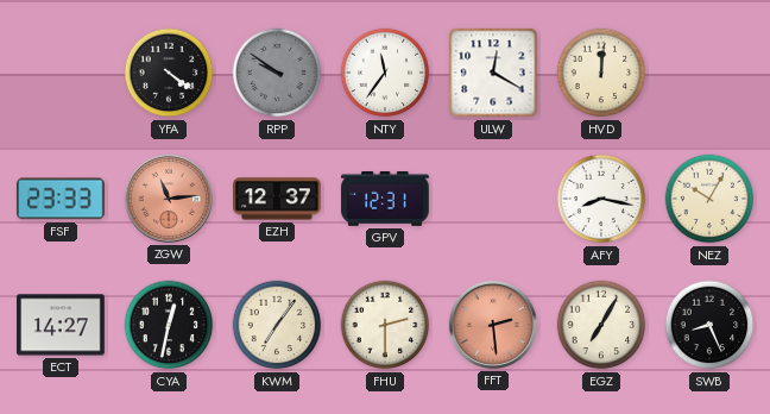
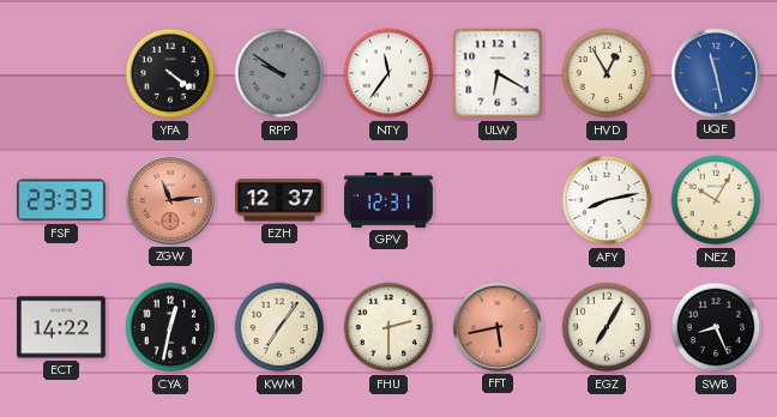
ULW: 12:20 -> 6:20
HVD: 12:01 -> 12:55
UQE: none -> 11:28
AFY: 8:17 -> 8:13
ECT: 14:27 -> 14:22
FFT: 2:29 -> 5:43
